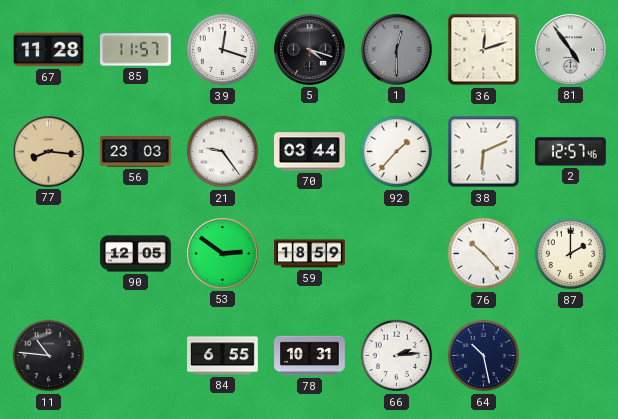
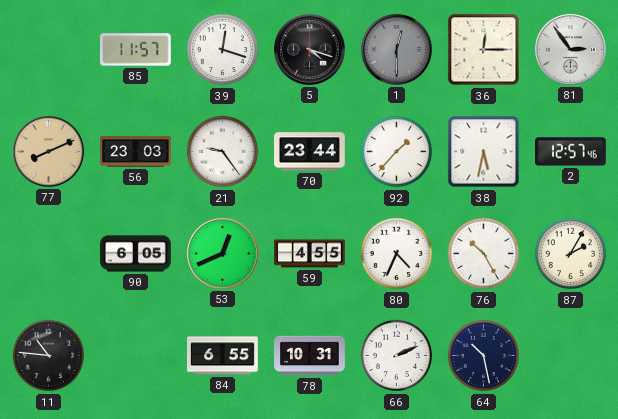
67: 11:28 -> none
36: 12:12 -> 12:15
81: 4:54 -> 2:54
77: 8:16 -> 8:11
70: 03:44 -> 23:44
38: 6:11 -> 5:32
90: 12:05 -> 6:05
53: 2:51 -> 12:41
59: 18:59 -> 4:55
80: none -> 4:34
76: 10:23 -> 10:25
87: 2:00 -> 2:05
66: 2:14 -> 2:11
